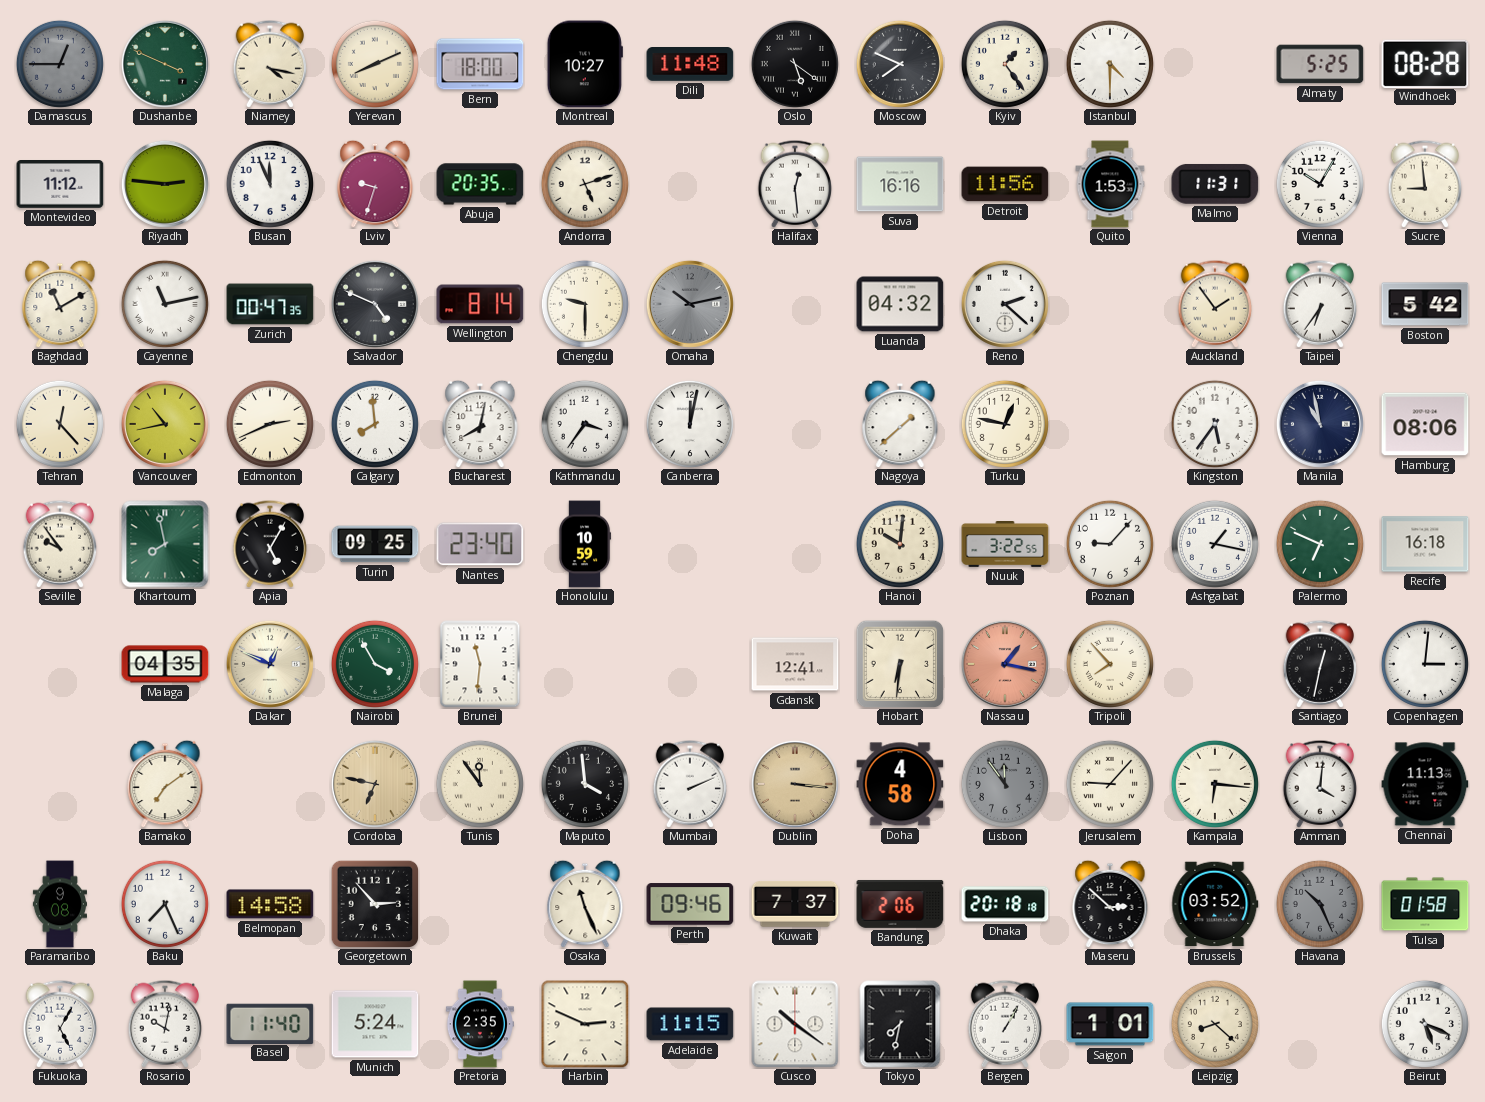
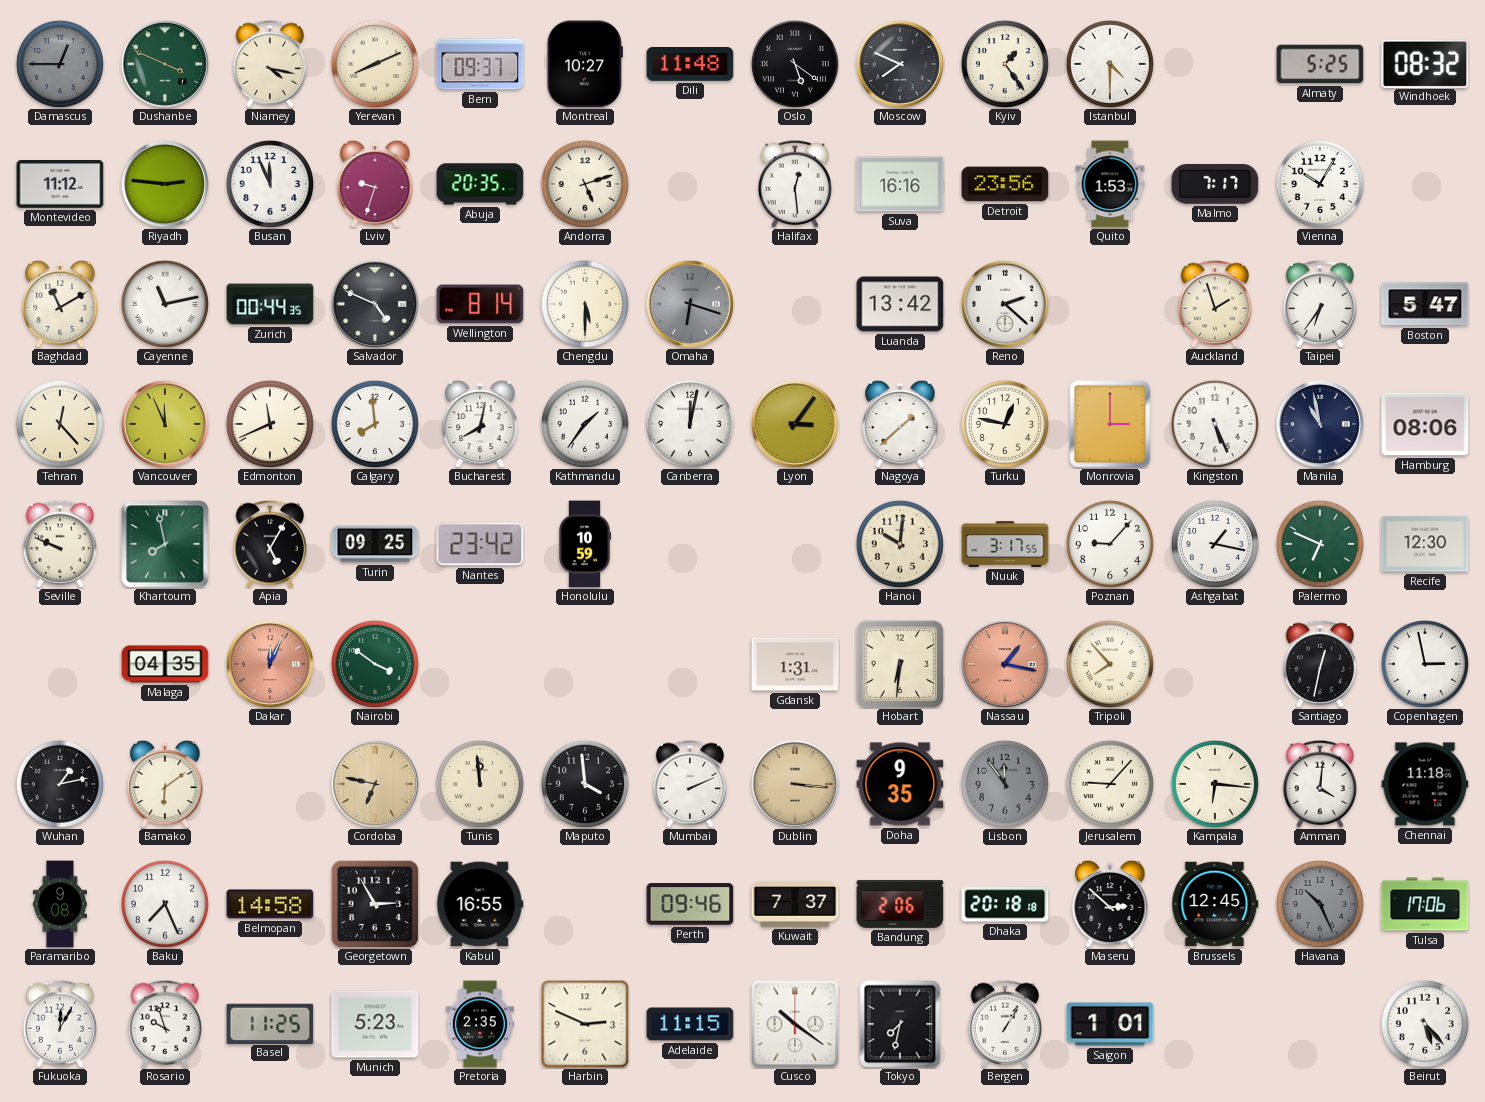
Bern: 18:00 -> 09:37
Windhoek: 08:28 -> 08:32
Detroit: 11:56 -> 23:56
Malmo: 11:31 -> 7:17
Sucre: 8:59 -> none
Zurich: 00:47 -> 00:44
Chengdu: 9:30 -> 5:30
Omaha: 10:13 -> 6:18
Luanda: 04:32 -> 13:42
Auckland: 1:54 -> 1:57
Boston: 5:42 -> 5:47
Vancouver: 10:43 -> 11:56
Edmonton: 2:41 -> 11:41
Kathmandu: 3:36 -> 1:36
Lyon: none -> 3:06
Monrovia: none -> 3:00
Kingston: 5:36 -> 5:26
Seville: 9:54 -> 9:49
Nantes: 23:40 -> 23:42
Nuuk: 3:22 -> 3:17
Recife: 16:18 -> 12:30
Dakar: 12:49 -> 12:04
Dakar dial: cream -> salmon
Nairobi: 3:55 -> 3:51
Brunei: 11:31 -> none
Gdansk: 12:41 -> 1:31
Copenhagen: 3:01 -> 2:58
Wuhan: none -> 1:13
Bamako: 7:09 -> 6:09
Tunis: 11:54 -> 11:59
Doha: 4:58 -> 9:35
Chennai: 11:13 -> 11:18
Georgetown: 2:53 -> 2:55
Kabul: none -> 16:55
Osaka: 11:26 -> none
Brussels: 03:52 -> 12:45
Tulsa: 01:58 -> 17:06
Fukuoka: 5:05 -> 12:05
Rosario: 10:02 -> 9:57
Basel: 11:40 -> 11:25
Munich: 5:24 -> 5:23
Leipzig: 8:22 -> none
Beirut: 5:19 -> 5:23
